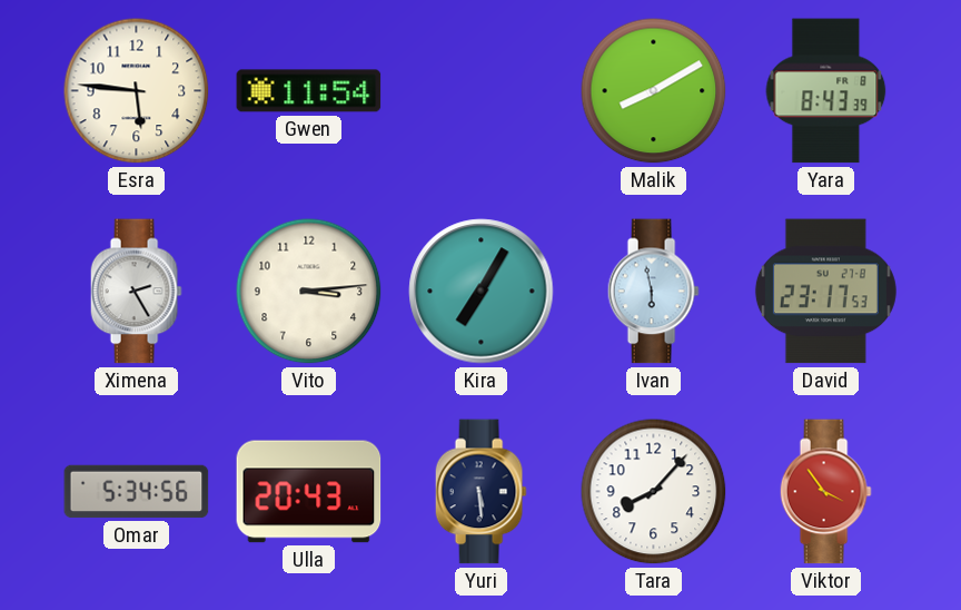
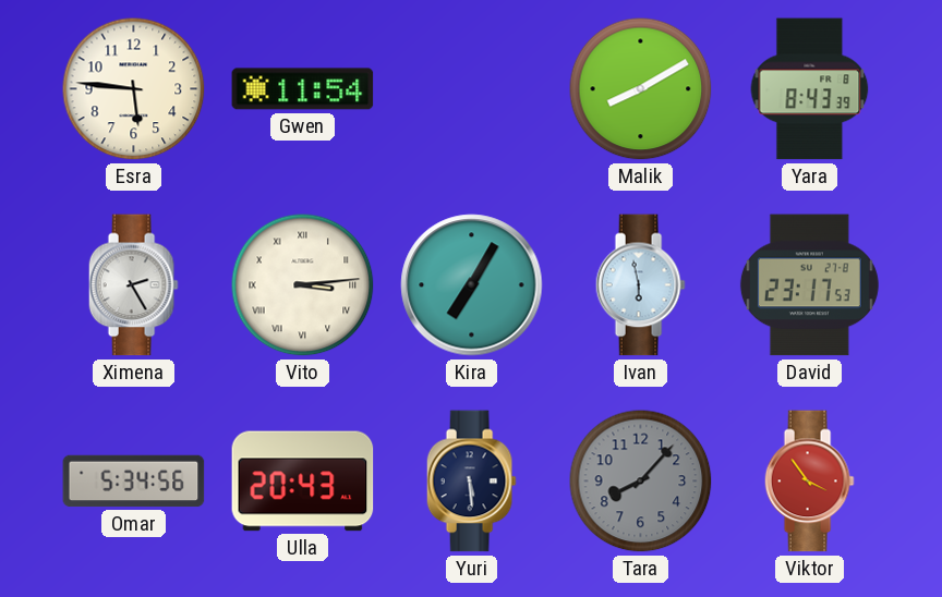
Vito numerals: Arabic -> Roman
Tara dial: white -> grey
